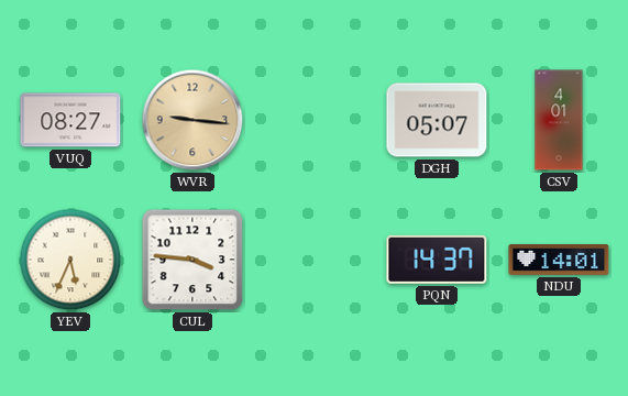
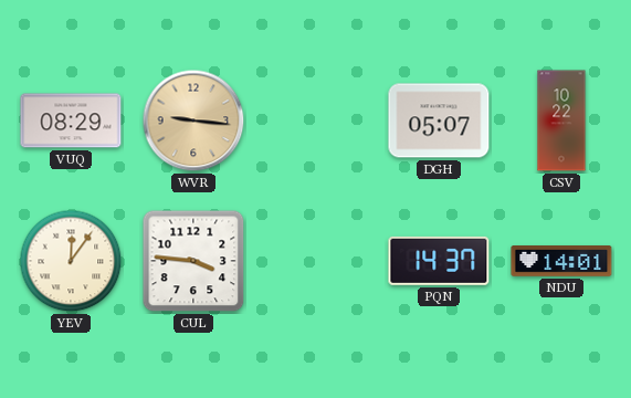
VUQ: 08:27 -> 08:29
CSV: 4:01 -> 10:22
YEV: 5:34 -> 12:06
